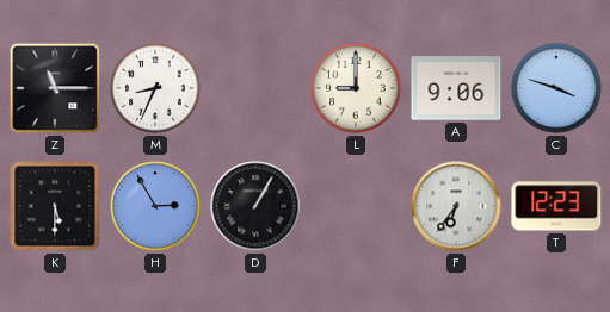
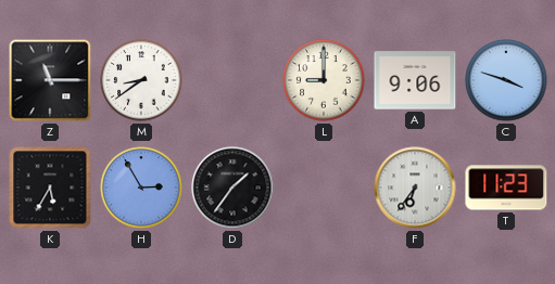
M: 8:34 -> 8:39
K: 5:30 -> 5:35
D: 1:05 -> 1:36
T: 12:23 -> 11:23
